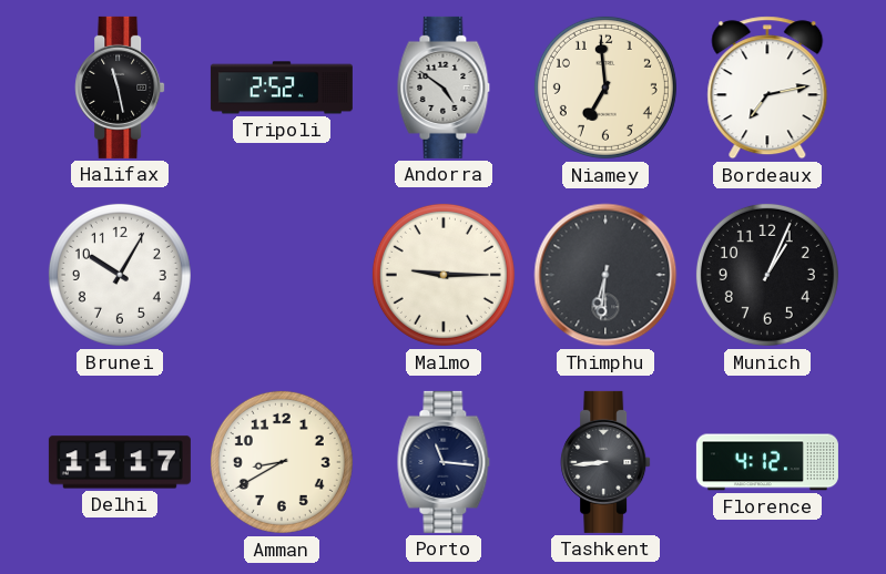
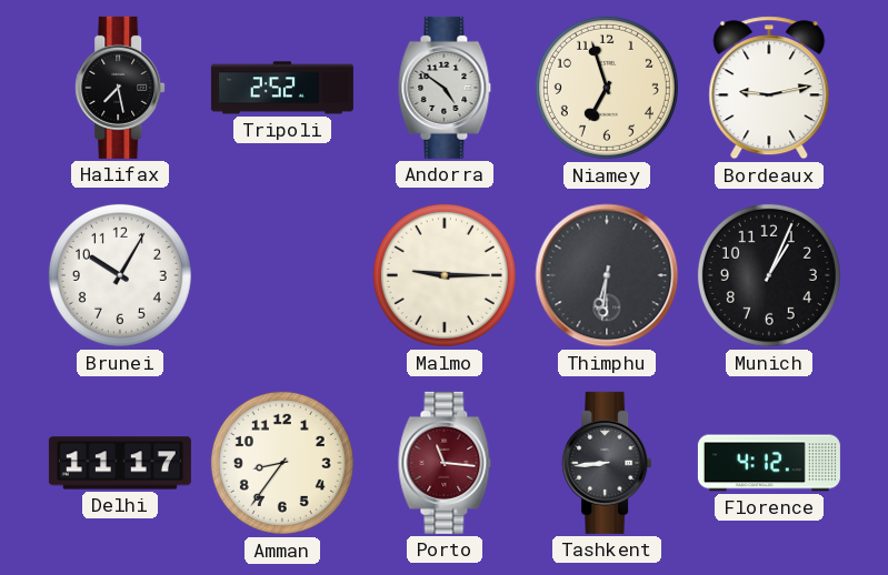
Halifax: 11:28 -> 7:28
Niamey: 6:59 -> 6:57
Bordeaux: 7:13 -> 9:13
Amman: 8:40 -> 8:36
Porto dial: navy -> burgundy
